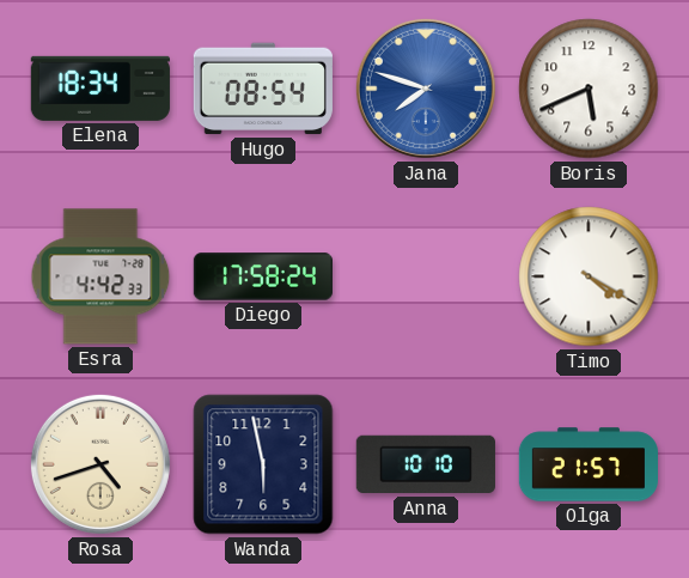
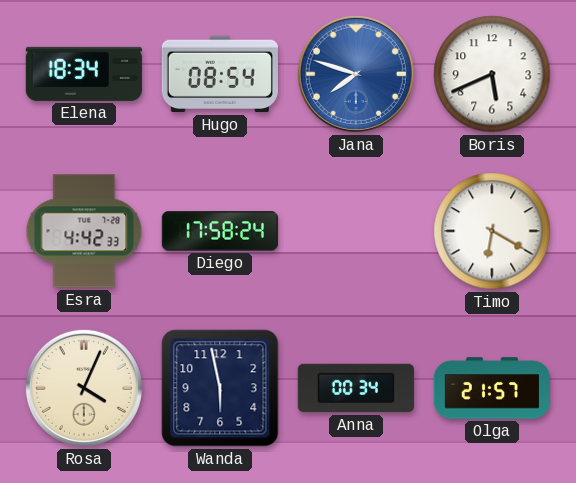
Timo: 4:20 -> 6:20
Rosa: 4:42 -> 4:04
Anna: 10:10 -> 00:34
